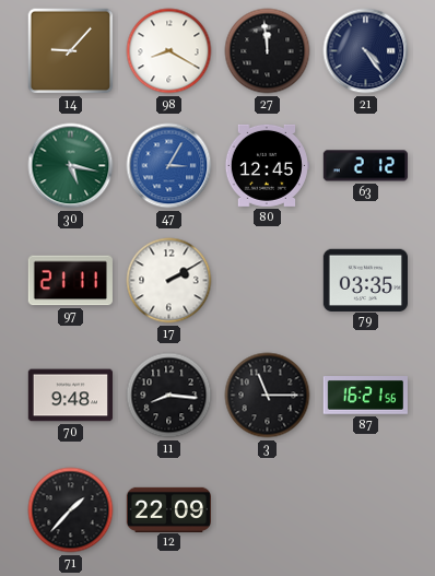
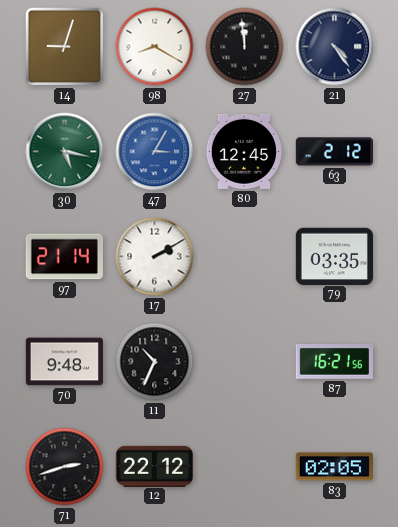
14: 9:07 -> 9:03
97: 21:11 -> 21:14
11: 8:16 -> 10:34
3: 11:15 -> none
71: 1:37 -> 2:42
12: 22:09 -> 22:12
83: none -> 02:05
